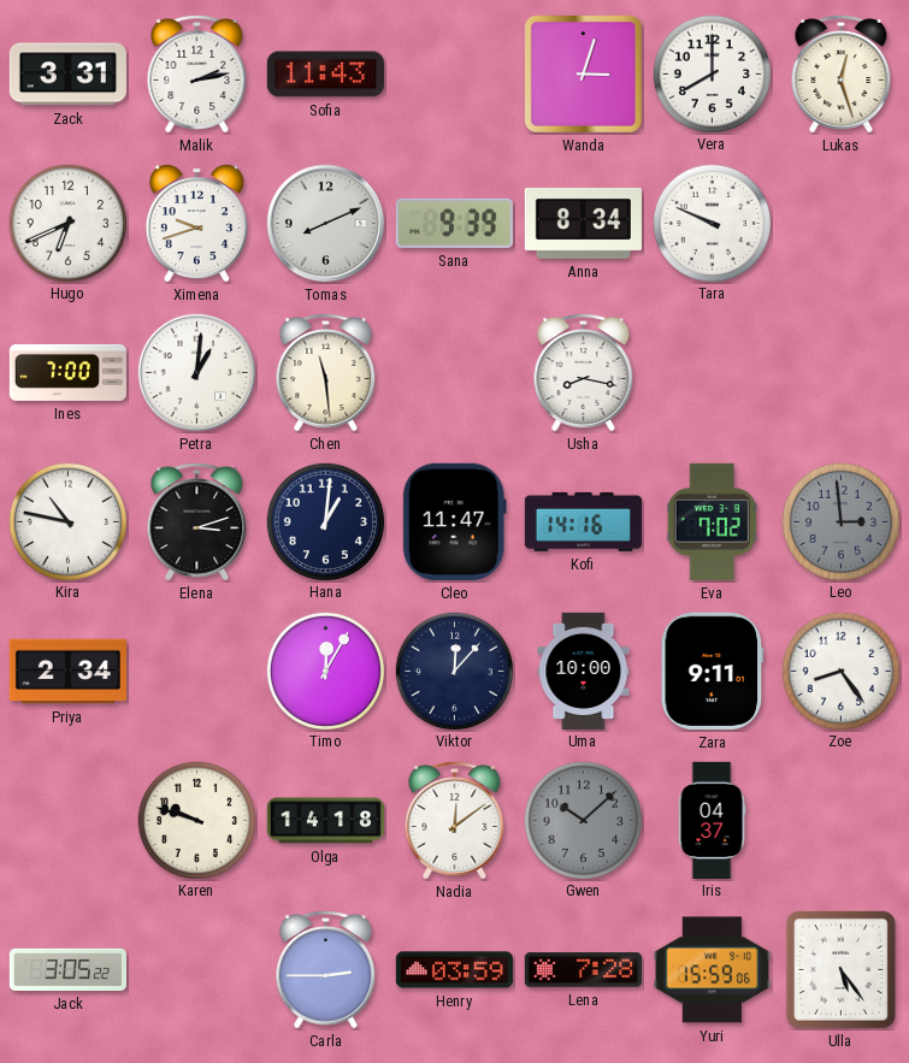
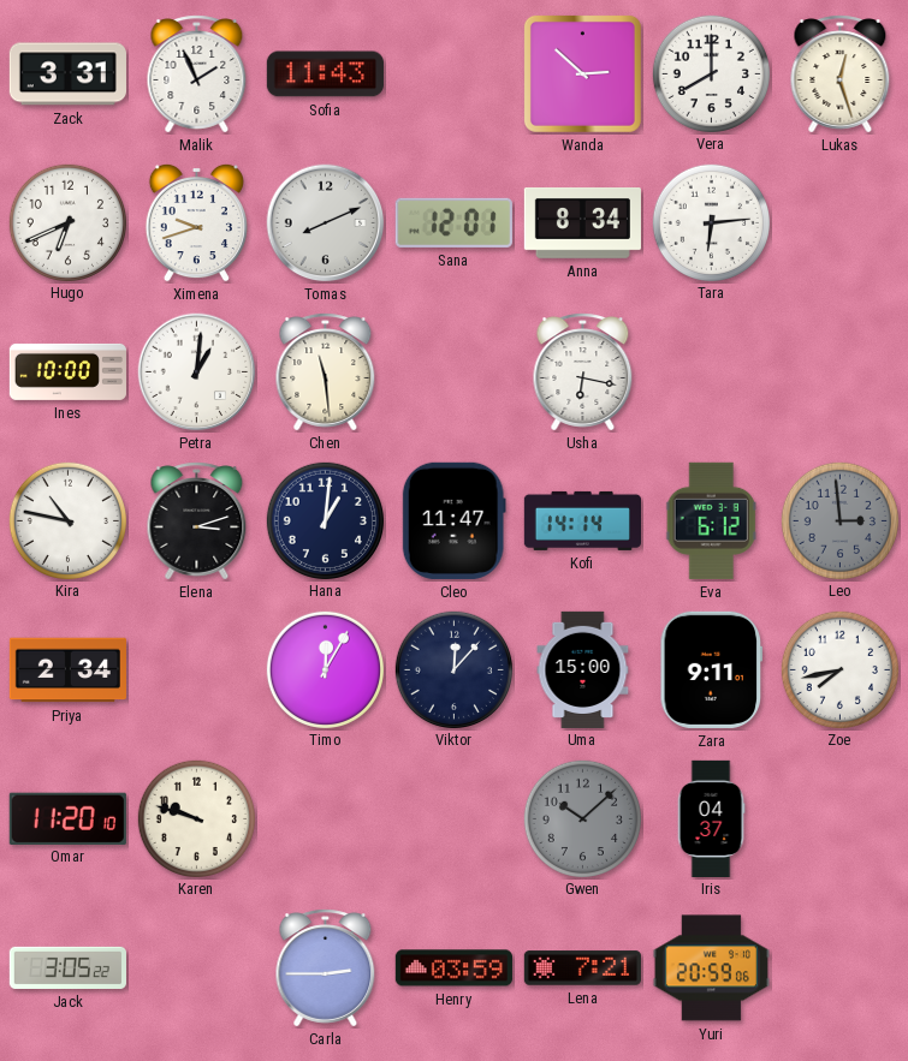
Malik: 2:13 -> 1:56
Wanda: 3:03 -> 2:52
Sana: 9:39 -> 12:01
Tara: 9:49 -> 6:14
Ines: 7:00 -> 10:00
Usha: 8:17 -> 6:17
Kofi: 14:16 -> 14:14
Eva: 7:02 -> 6:12
Uma: 10:00 -> 15:00
Zoe: 8:24 -> 7:43
Omar: none -> 11:20
Olga: 14:18 -> none
Nadia: 12:09 -> none
Lena: 7:28 -> 7:21
Yuri: 15:59 -> 20:59
Ulla: 5:24 -> none
